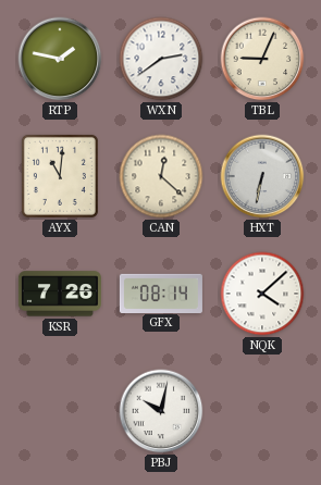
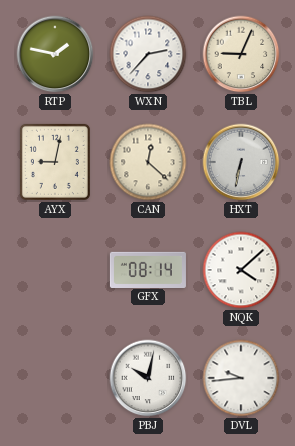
WXN: 2:39 -> 2:37
AYX: 11:01 -> 9:02
KSR: 7:26 -> none
DVL: none -> 9:44
